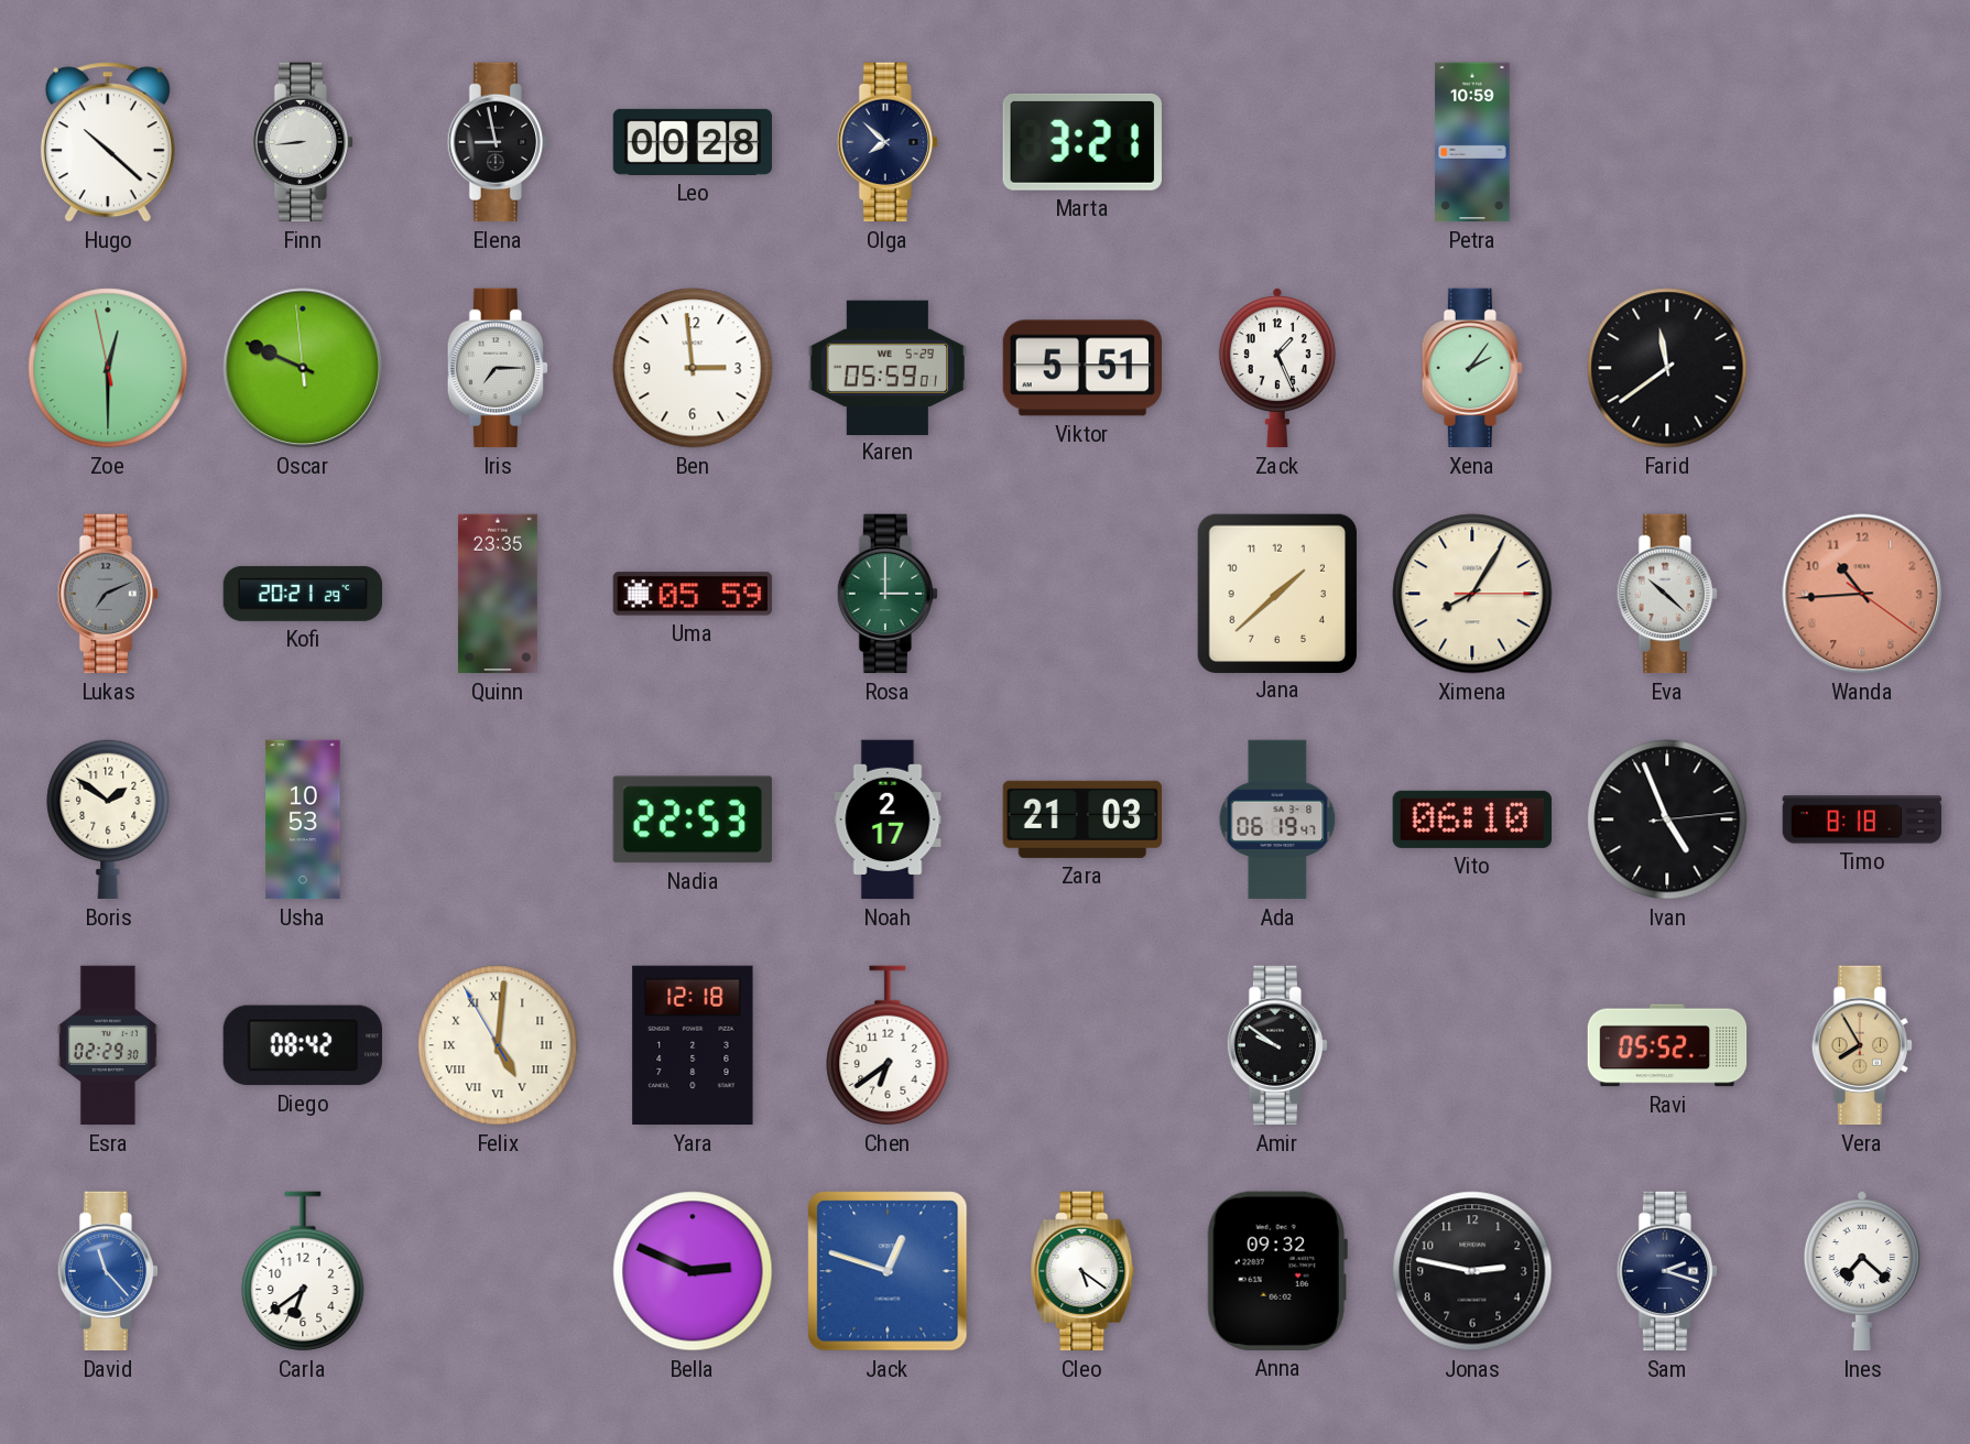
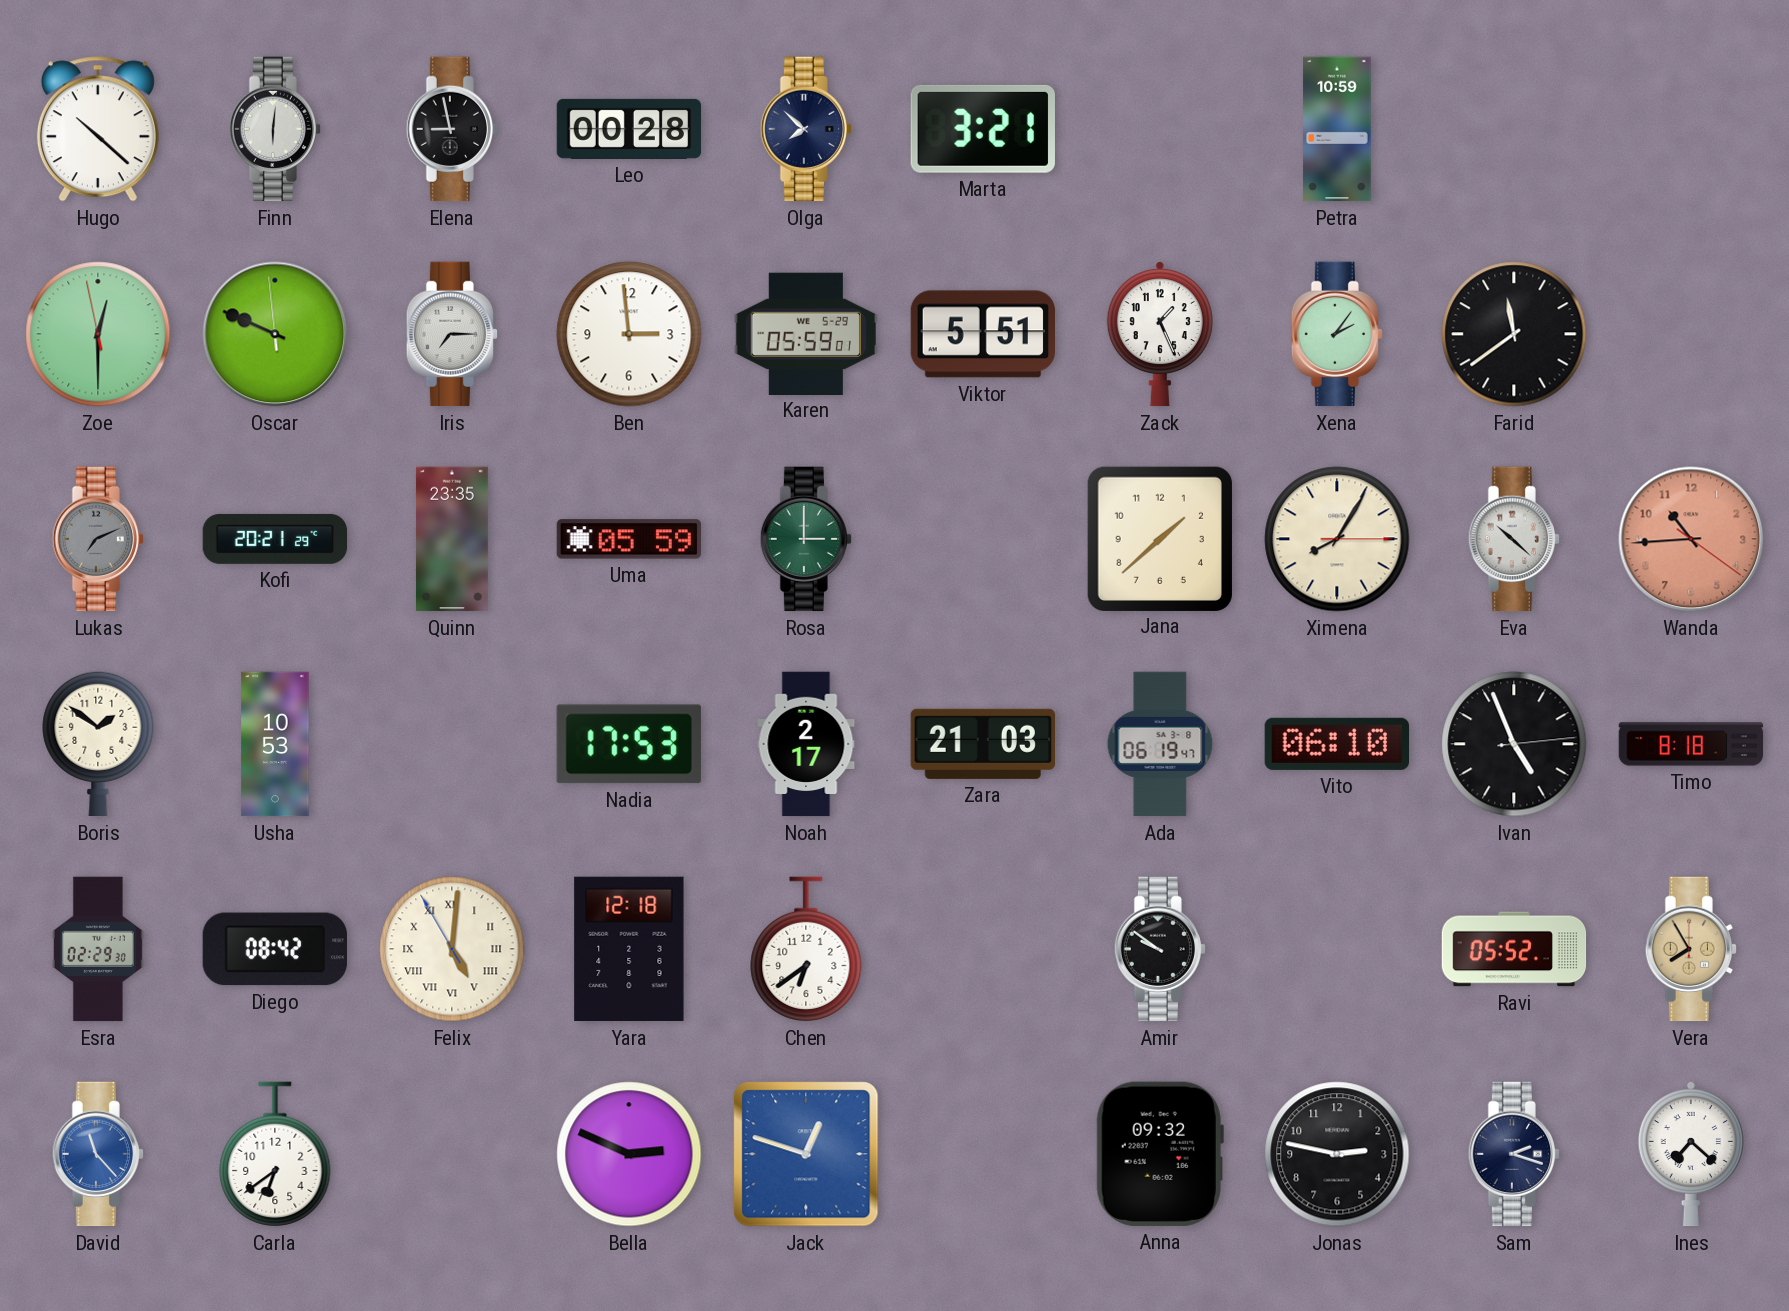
Finn: 8:44 -> 6:01
Nadia: 22:53 -> 17:53
Cleo: 5:21 -> none
